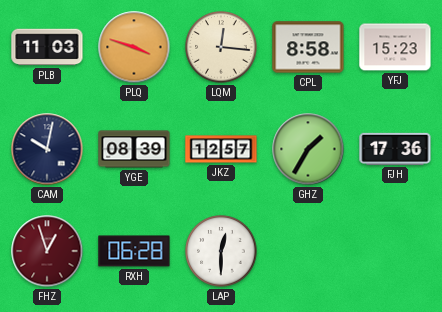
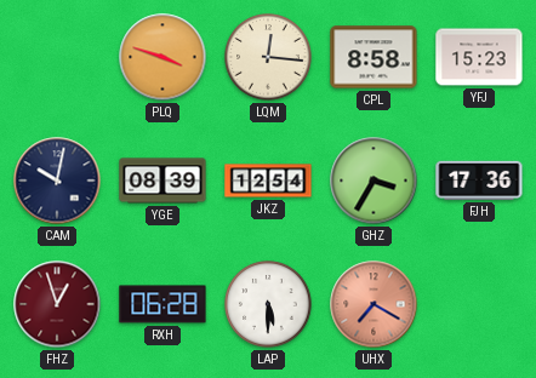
PLB: 11:03 -> none
JKZ: 12:57 -> 12:54
GHZ: 1:35 -> 3:35
LAP: 12:30 -> 5:30
UHX: none -> 7:20
